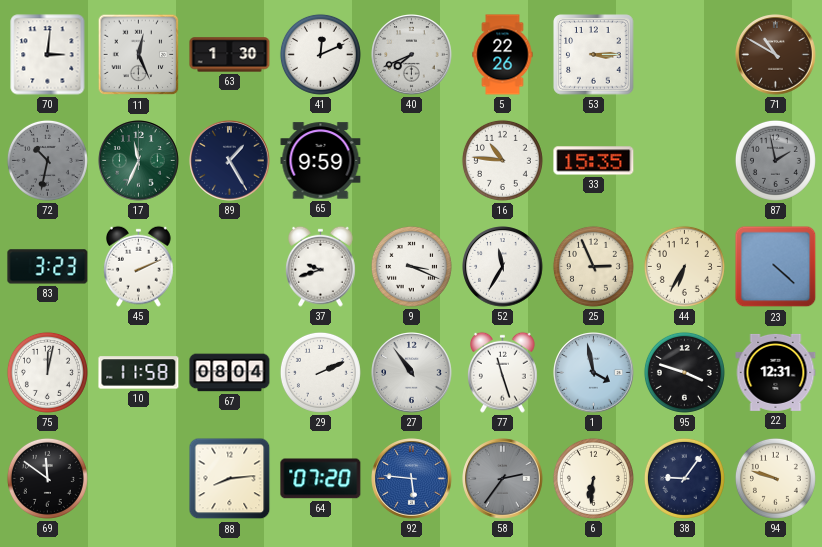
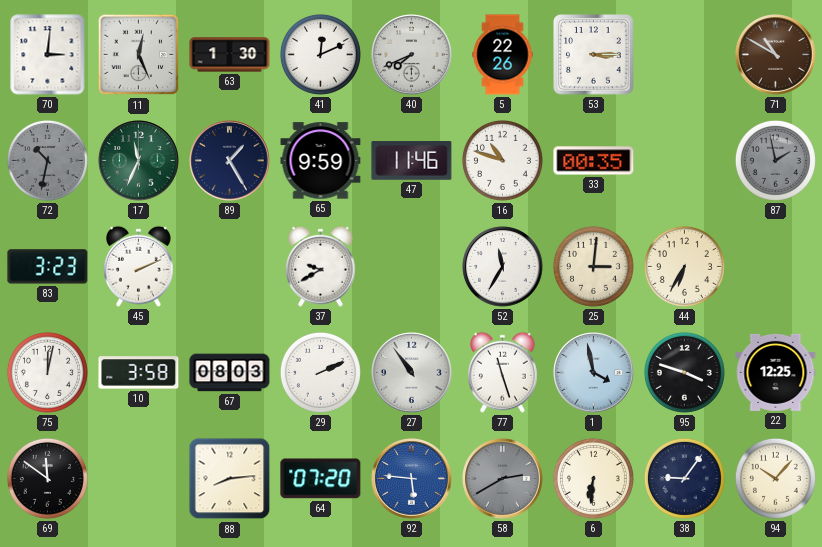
47: none -> 11:46
16: 10:46 -> 10:48
33: 15:35 -> 00:35
37: 9:42 -> 9:40
9: 3:19 -> none
25: 2:56 -> 3:01
23: 4:22 -> none
10: 11:58 -> 3:58
67: 08:04 -> 08:03
22: 12:31 -> 12:25
58: 2:36 -> 2:40
94: 9:48 -> 10:07
